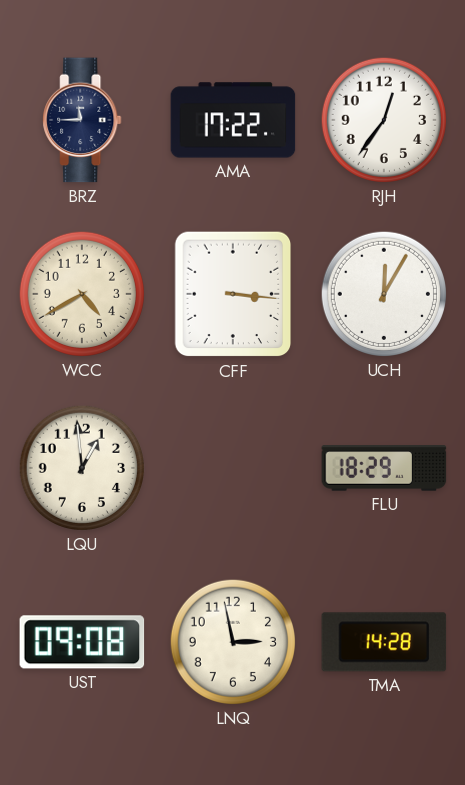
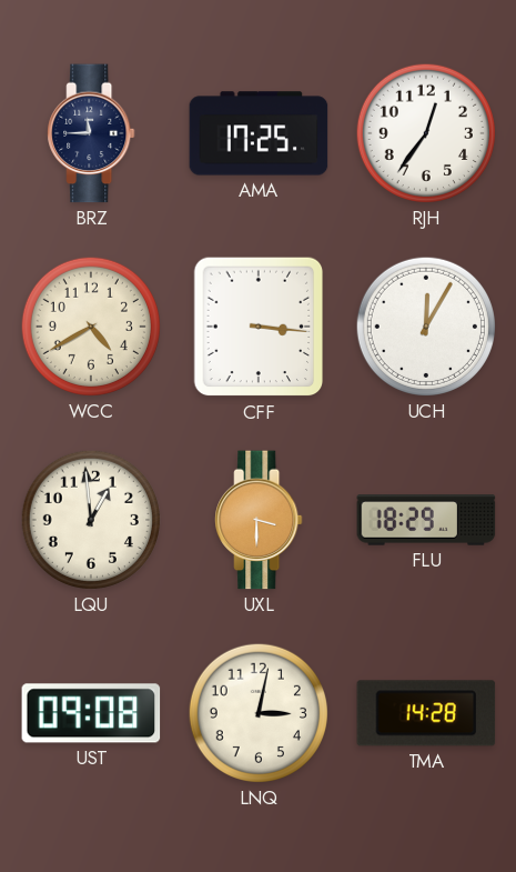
AMA: 17:22 -> 17:25
UXL: none -> 3:30
LNQ: 2:58 -> 3:02
